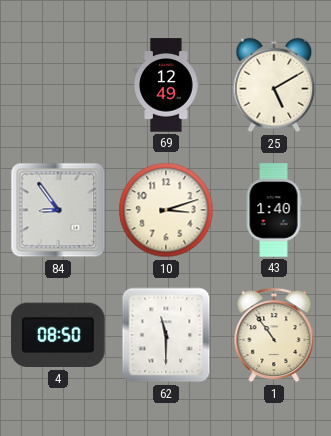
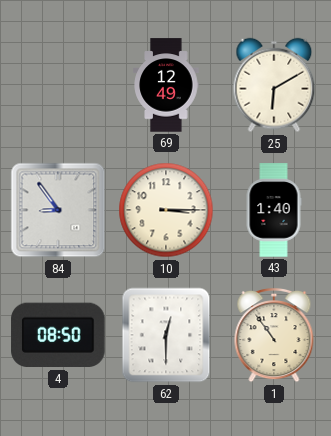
25: 5:10 -> 6:10
10: 3:12 -> 3:15
62: 11:30 -> 12:30
